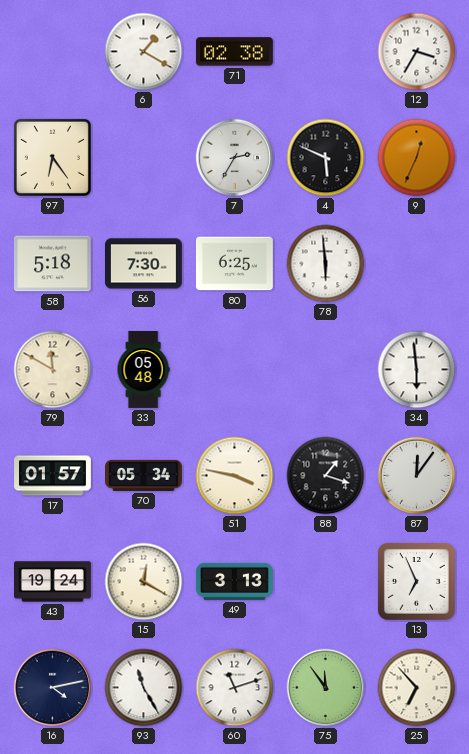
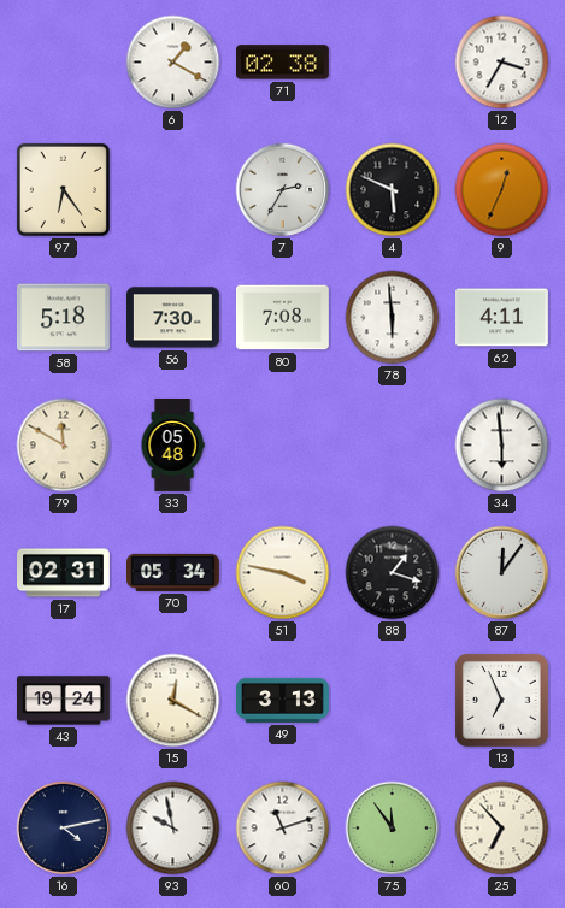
80: 6:25 -> 7:08
62: none -> 4:11
17: 01:57 -> 02:31
93: 11:25 -> 9:58
